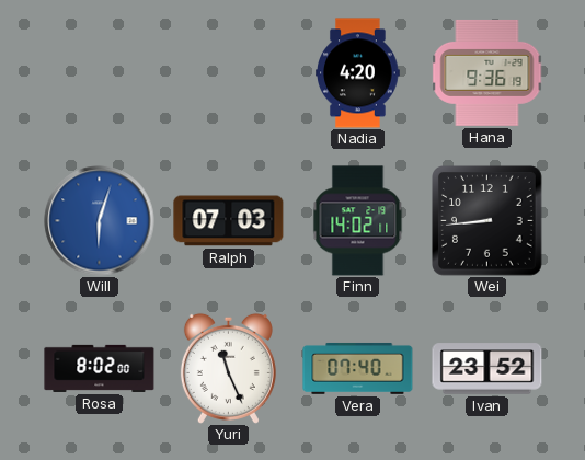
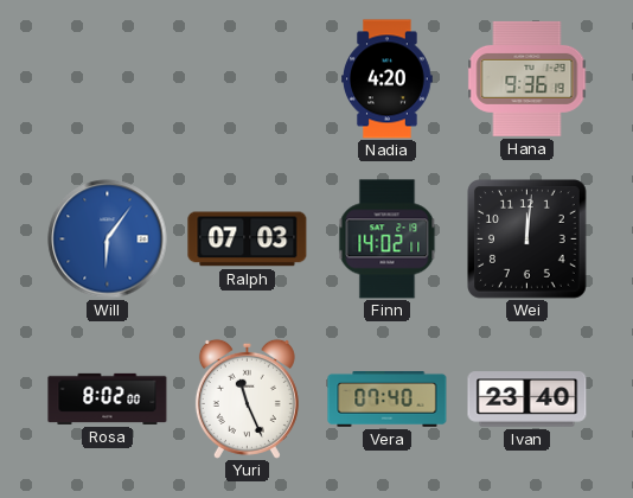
Will: 6:03 -> 6:06
Wei: 8:44 -> 12:01
Ivan: 23:52 -> 23:40
